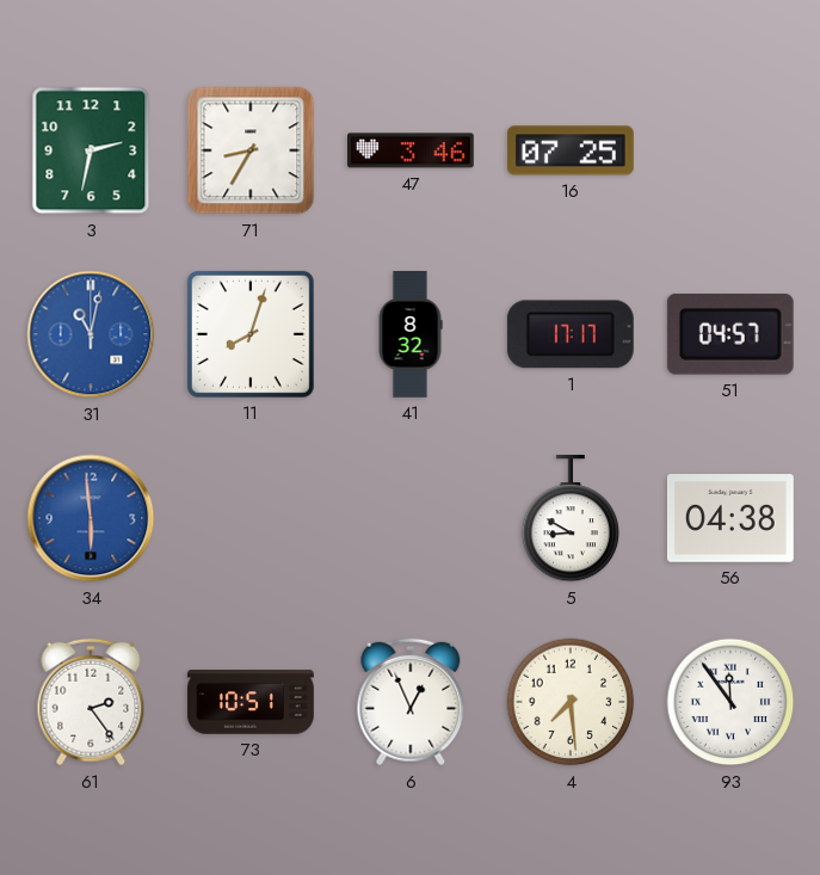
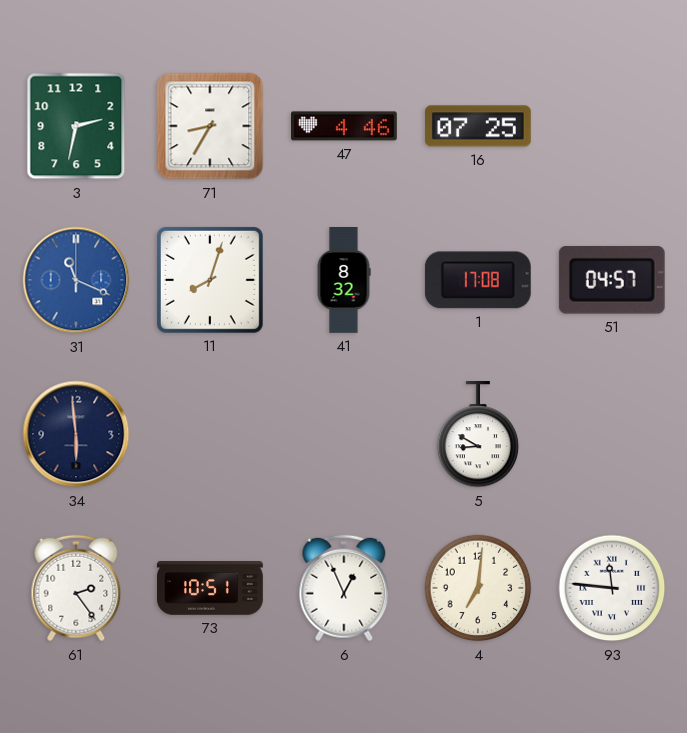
47: 3:46 -> 4:46
31: 11:02 -> 11:19
1: 17:17 -> 17:08
34 dial: blue -> navy
56: 04:38 -> none
4: 7:29 -> 7:01
93: 11:54 -> 11:46
